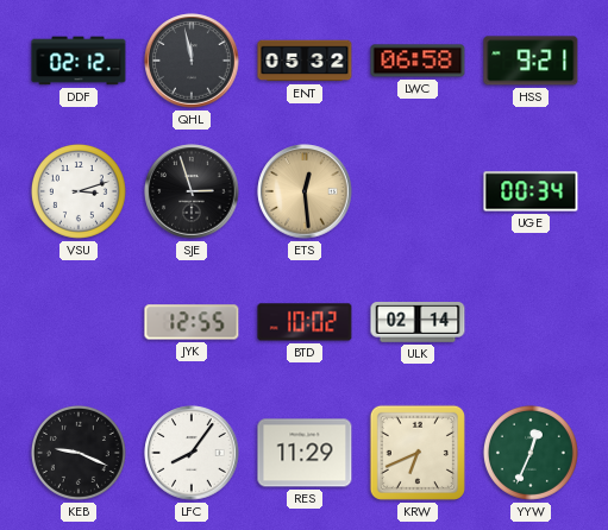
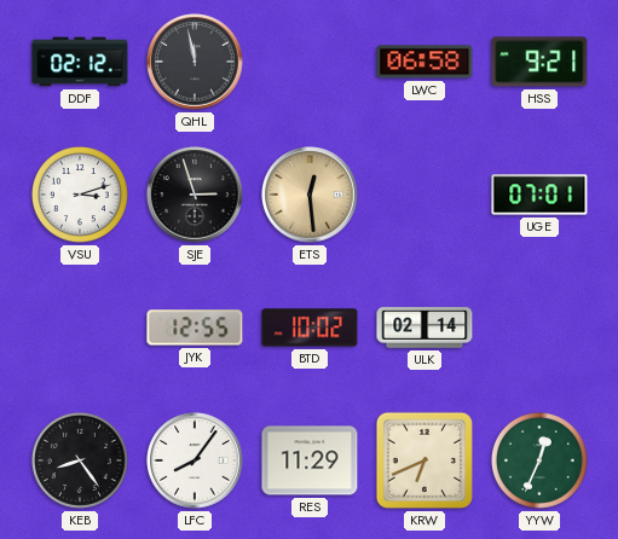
ENT: 05:32 -> none
UGE: 00:34 -> 07:01
KEB: 9:19 -> 8:24
